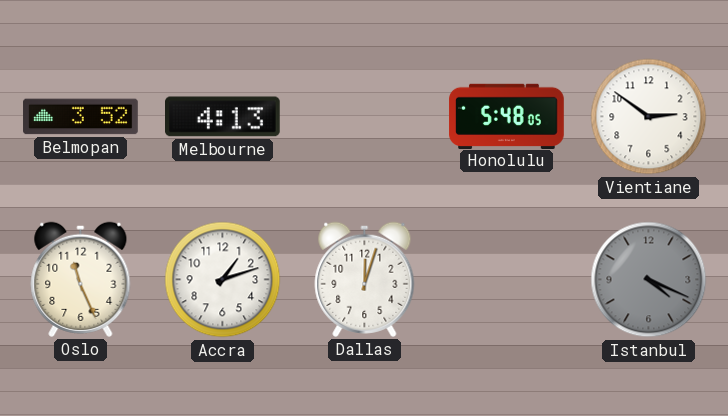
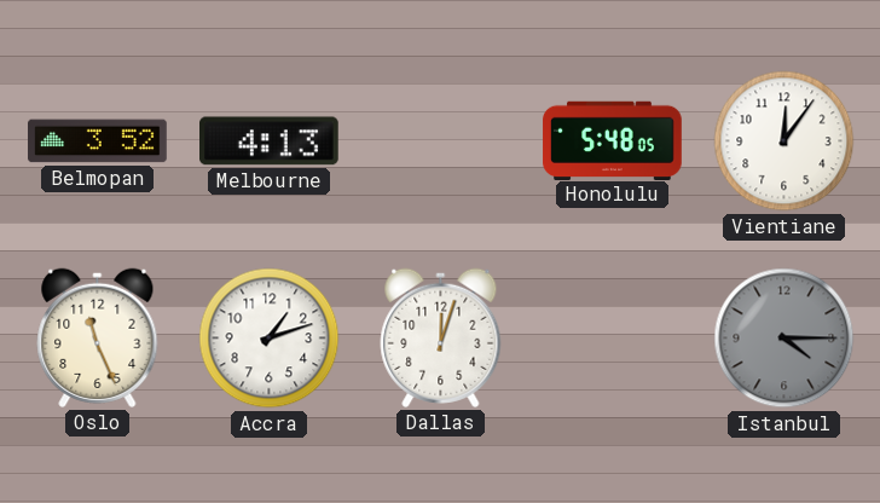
Vientiane: 2:51 -> 12:06
Istanbul: 4:19 -> 4:15
